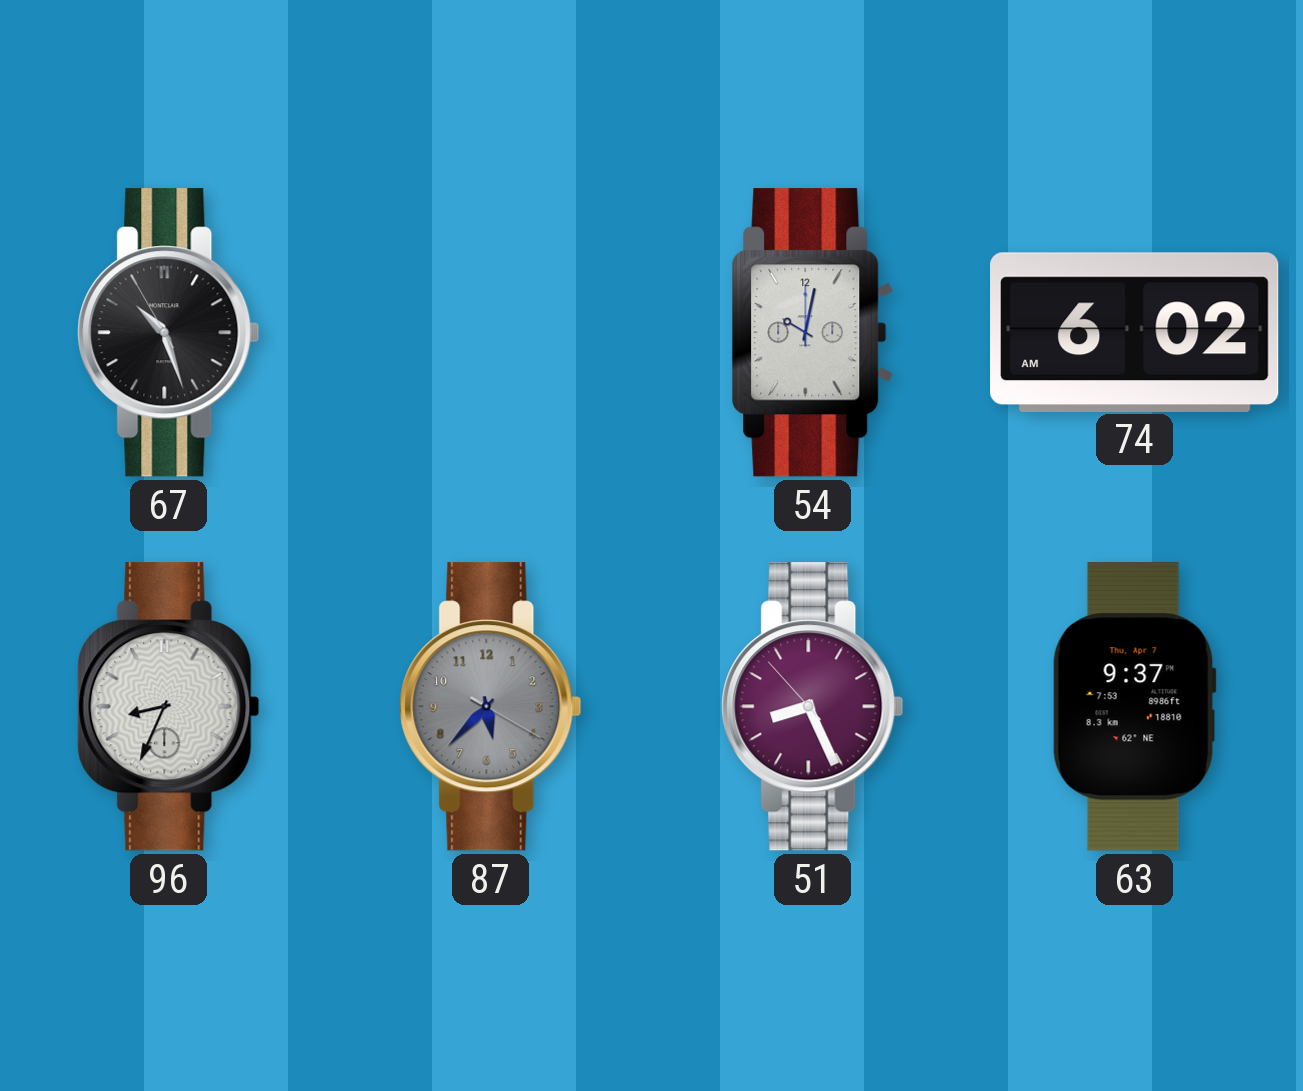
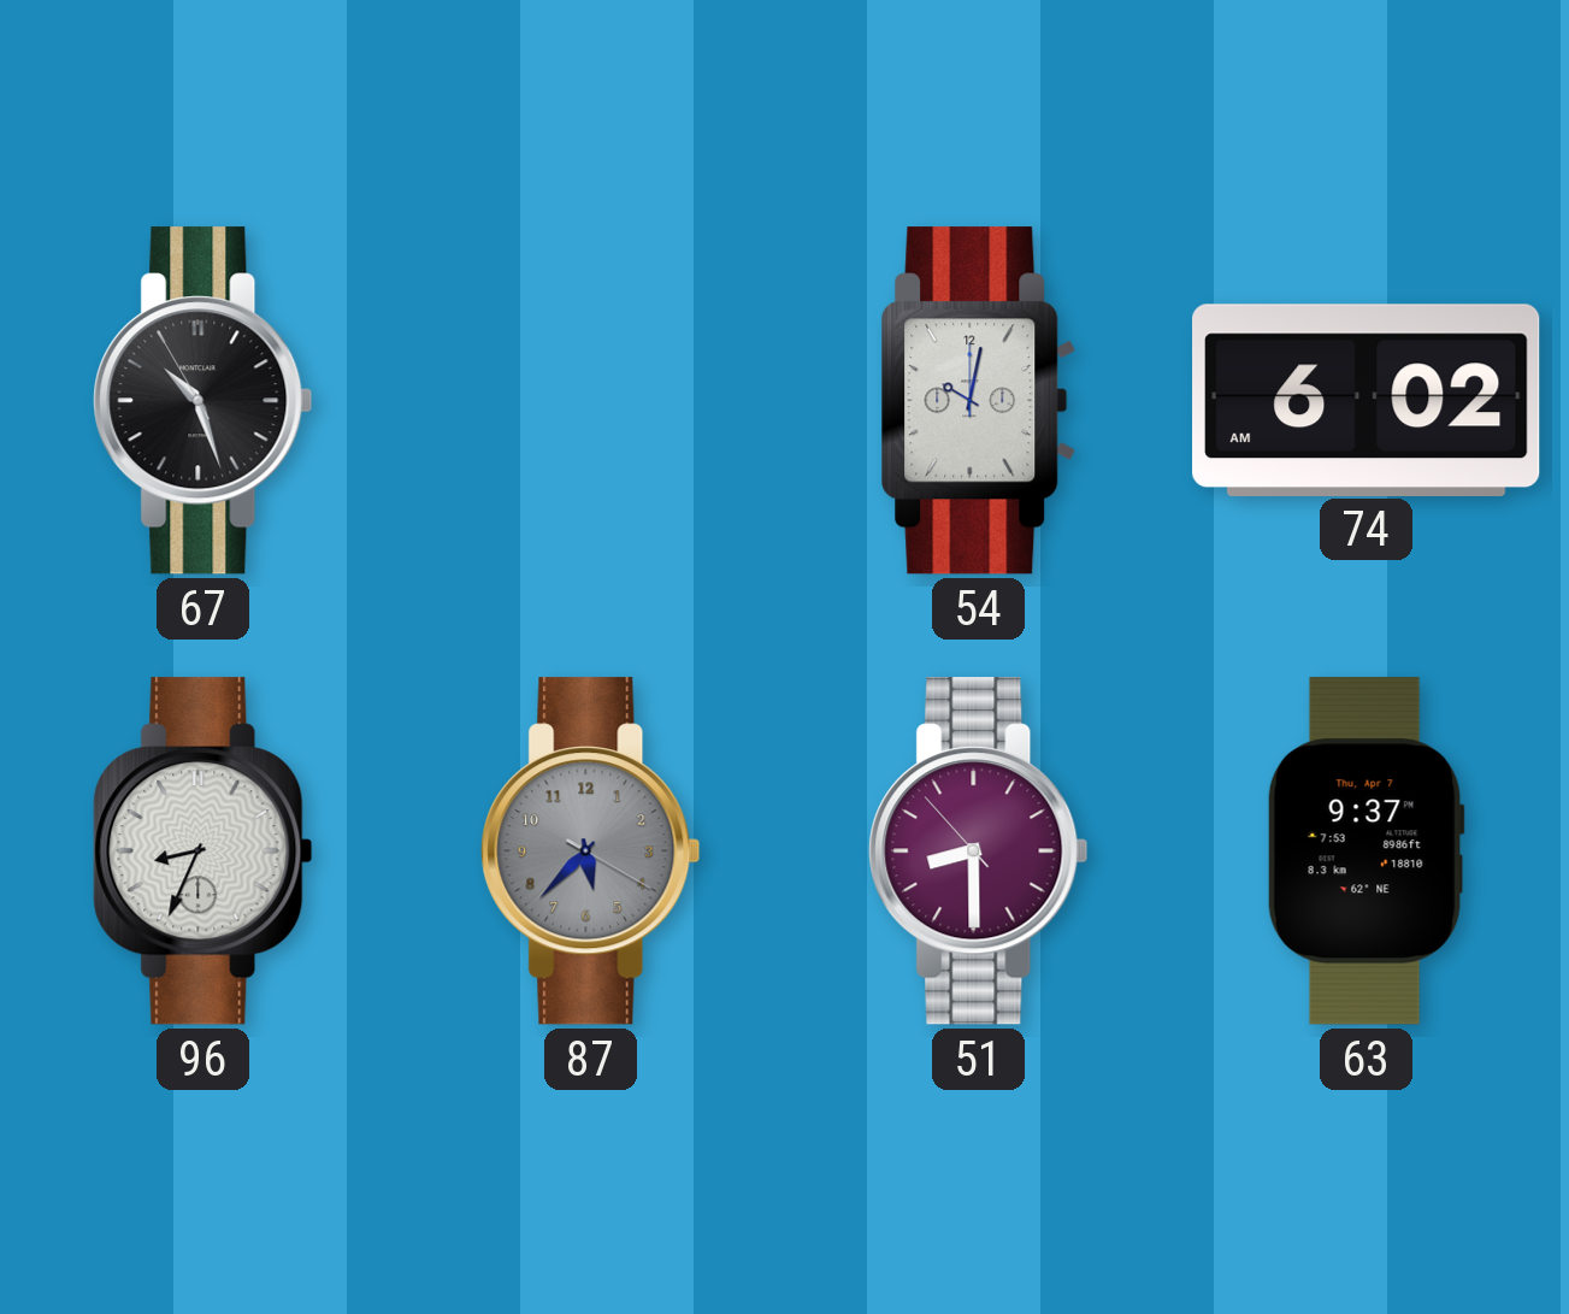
51: 8:25 -> 8:29
